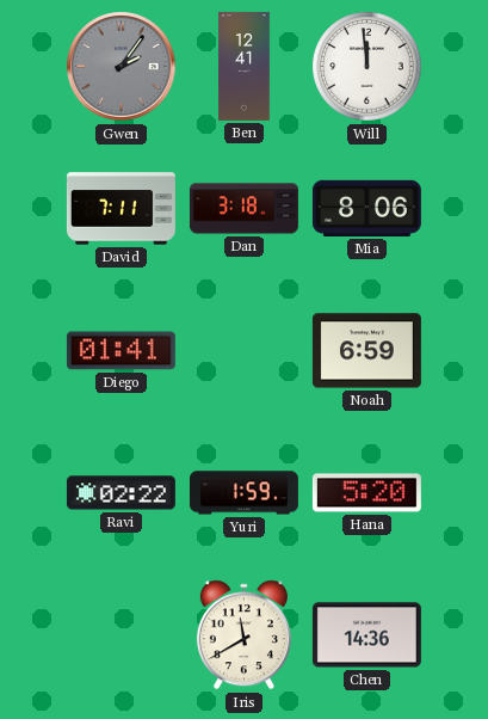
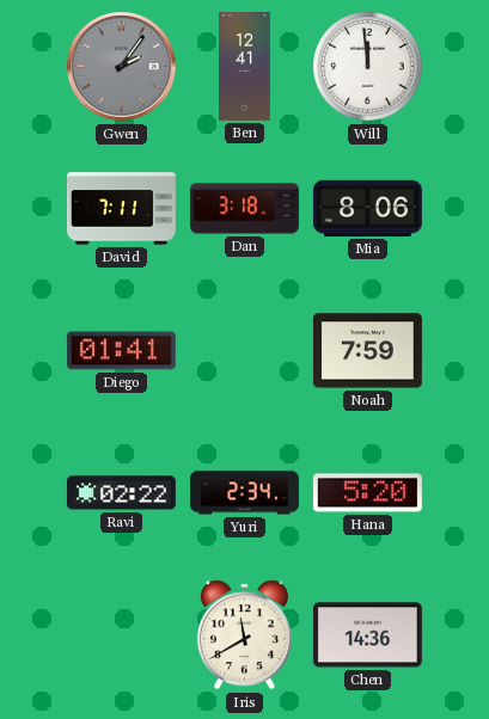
Noah: 6:59 -> 7:59
Yuri: 1:59 -> 2:34
